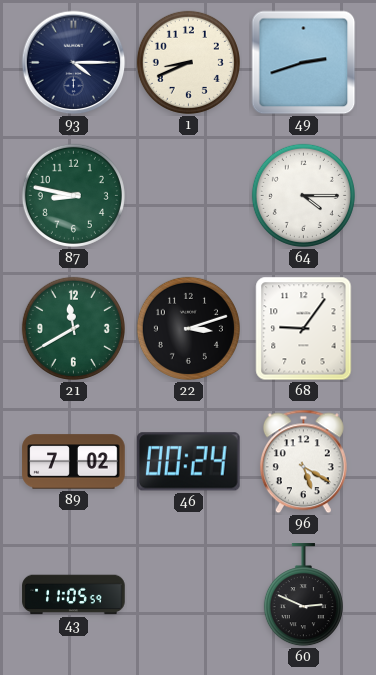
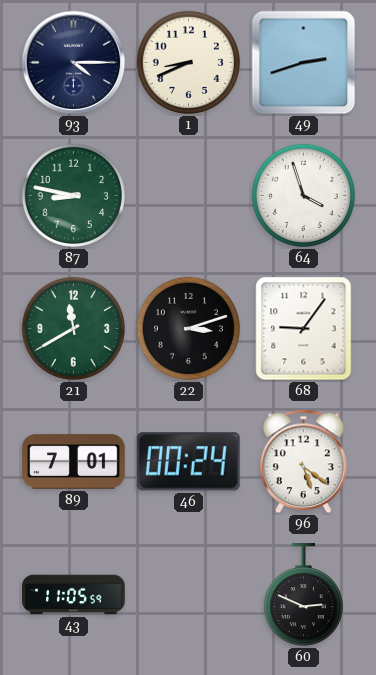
64: 4:15 -> 3:57
89: 7:02 -> 7:01
96: 5:20 -> 5:21
